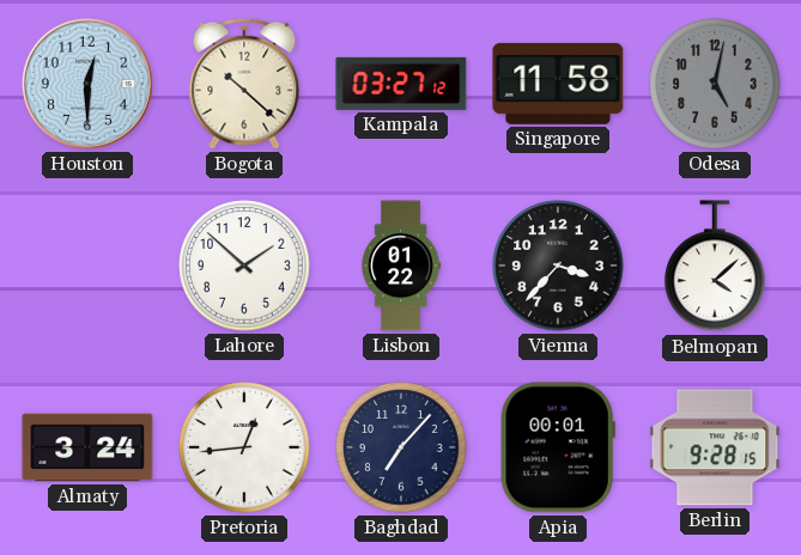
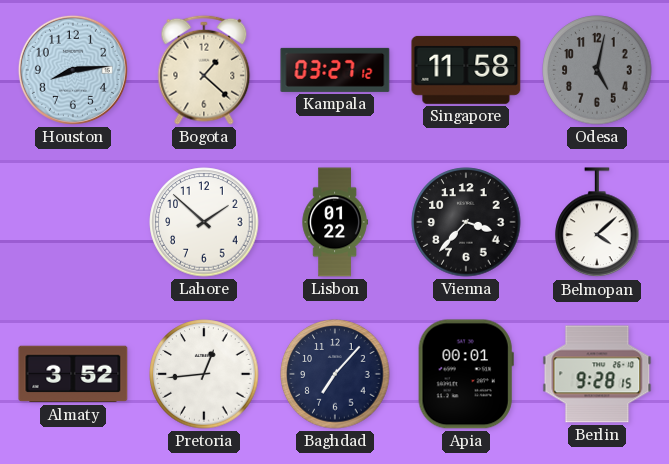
Houston: 12:30 -> 8:14
Bogota: 10:22 -> 1:22
Almaty: 3:24 -> 3:52
